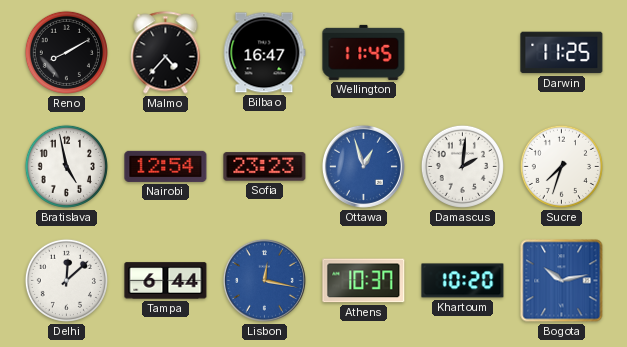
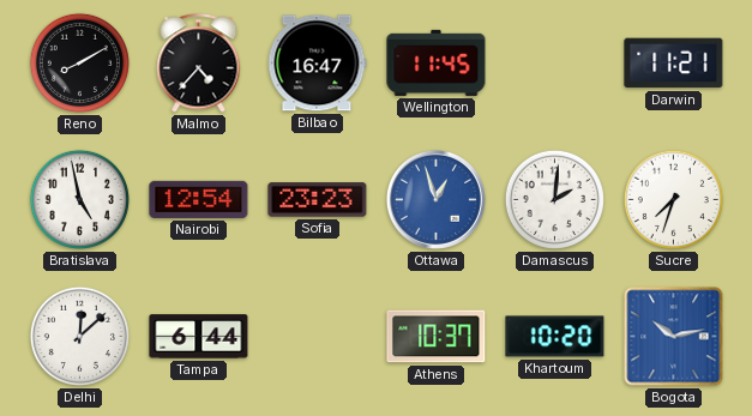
Darwin: 11:25 -> 11:21
Lisbon: 12:17 -> none
